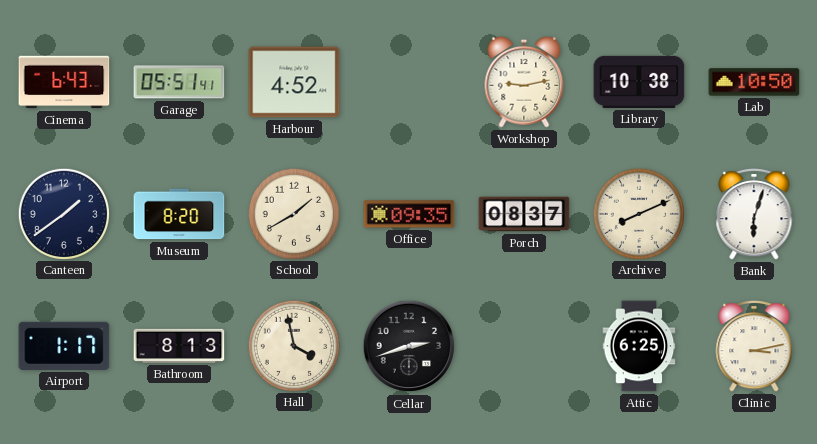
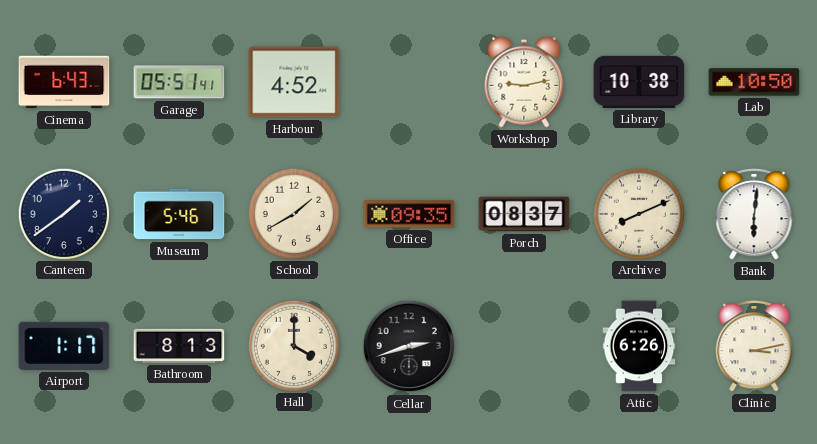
Museum: 8:20 -> 5:46
Bank: 6:03 -> 6:01
Hall: 3:58 -> 4:00
Attic: 6:25 -> 6:26
